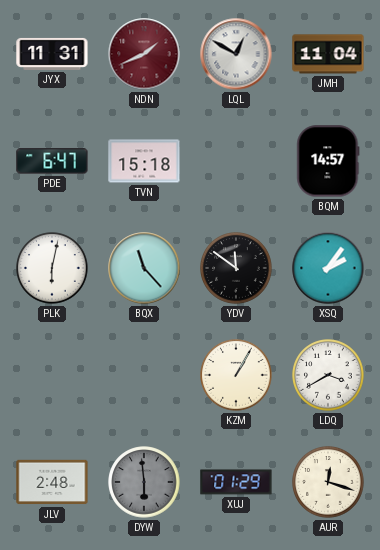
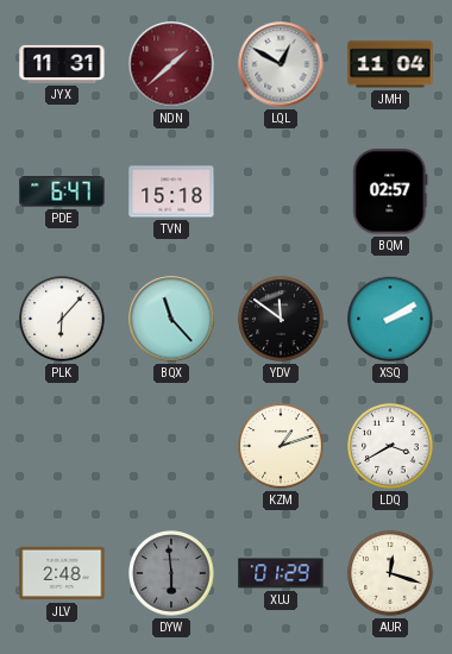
NDN: 1:41 -> 1:38
BQM: 14:57 -> 02:57
PLK: 6:02 -> 6:07
XSQ: 2:06 -> 2:10
KZM: 1:05 -> 1:12
